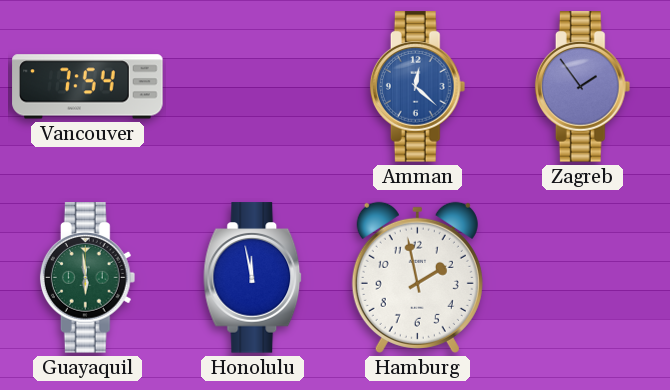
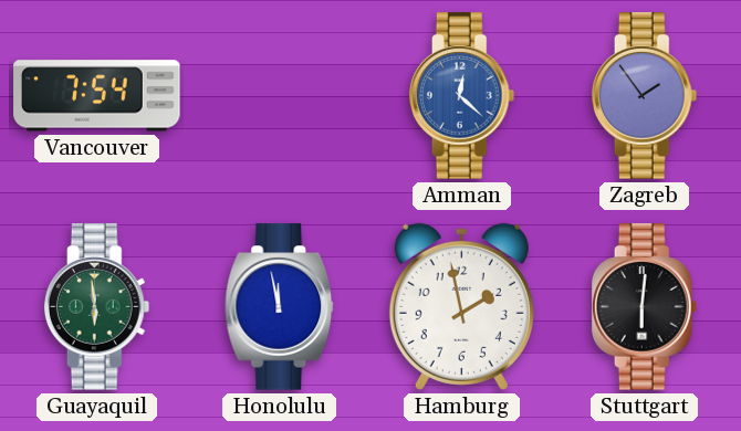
Stuttgart: none -> 6:01
